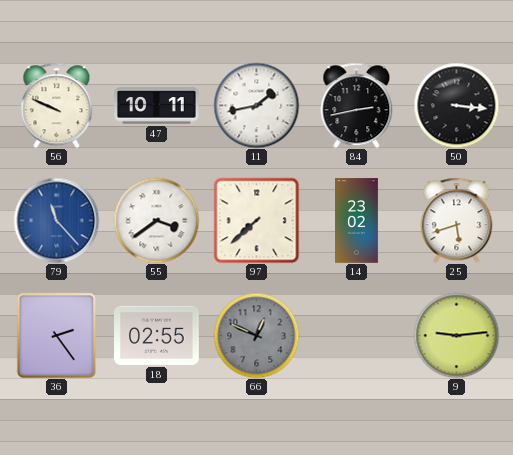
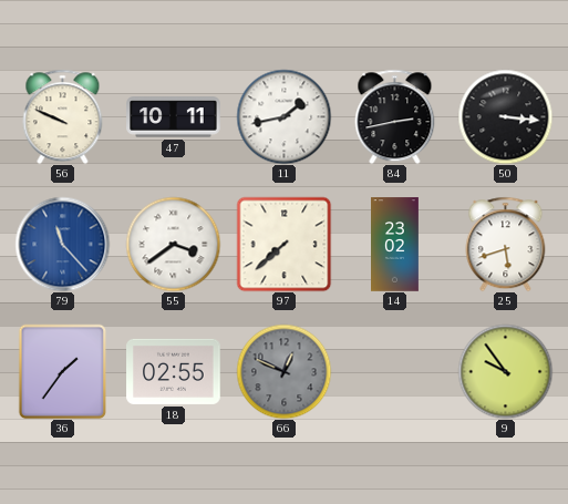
36: 2:24 -> 1:36
9: 9:14 -> 9:54
